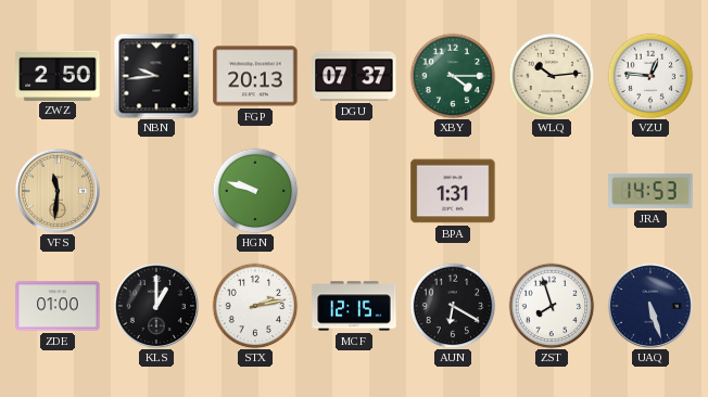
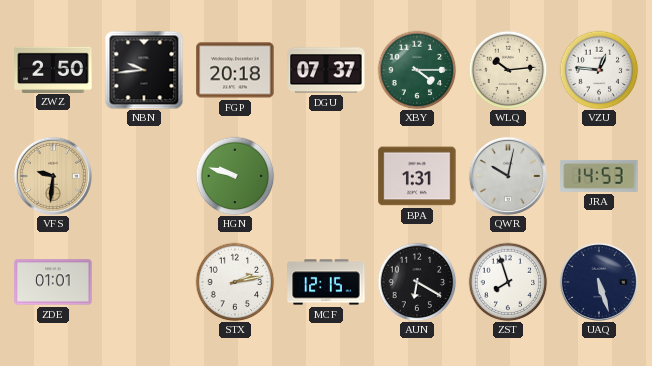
FGP: 20:13 -> 20:18
VFS: 11:31 -> 9:31
QWR: none -> 10:02
ZDE: 01:00 -> 01:01
KLS: 1:00 -> none
